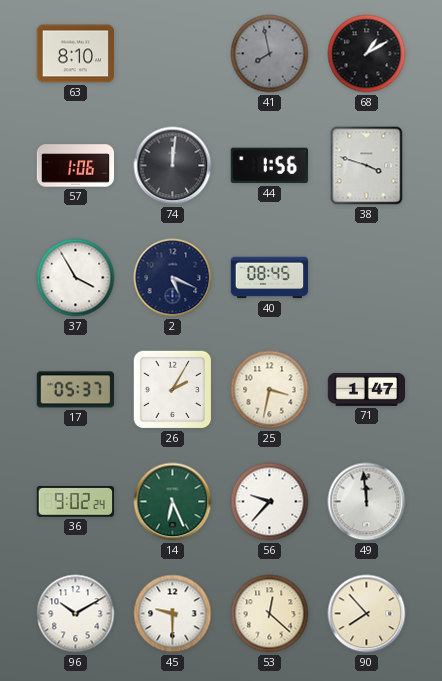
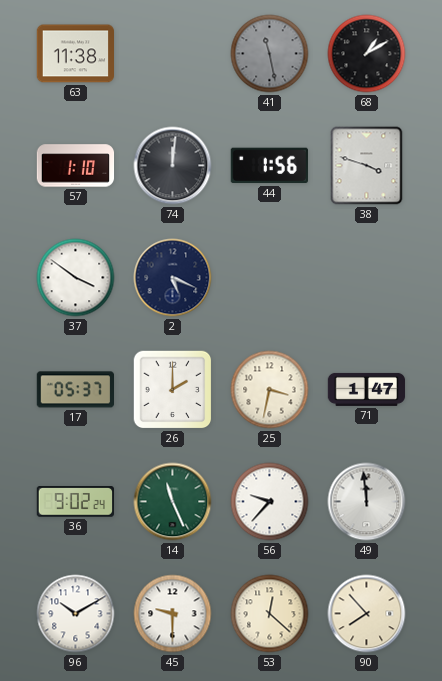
63: 8:10 -> 11:38
41: 7:58 -> 11:28
57: 1:06 -> 1:10
37: 3:55 -> 3:51
40: 08:45 -> none
26: 2:05 -> 2:00
14: 6:26 -> 11:26
